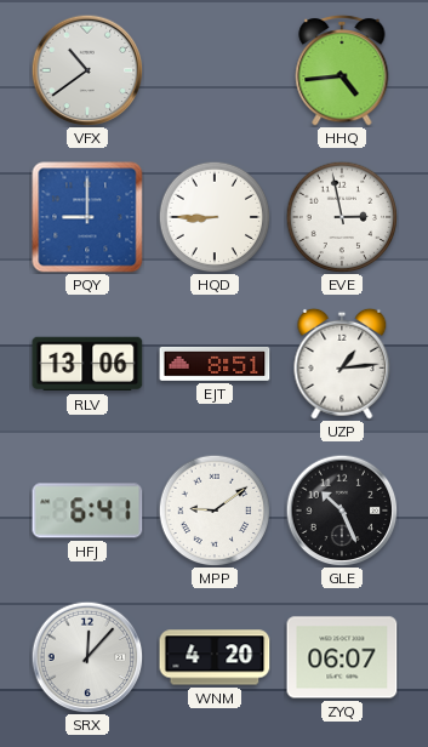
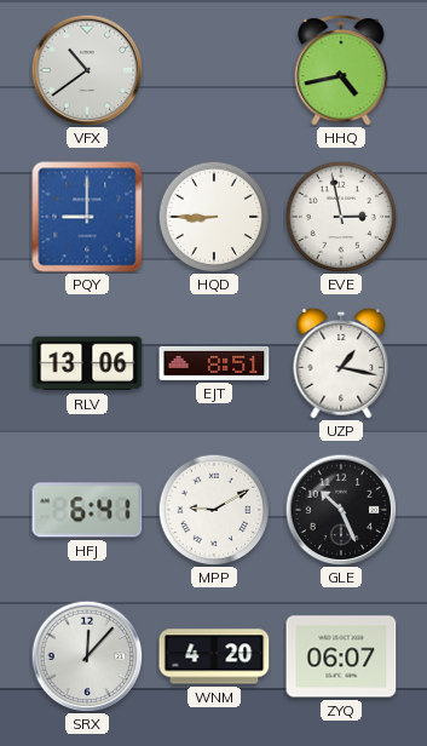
HHQ: 4:44 -> 4:43
UZP: 1:14 -> 1:17
MPP: 9:09 -> 9:10
